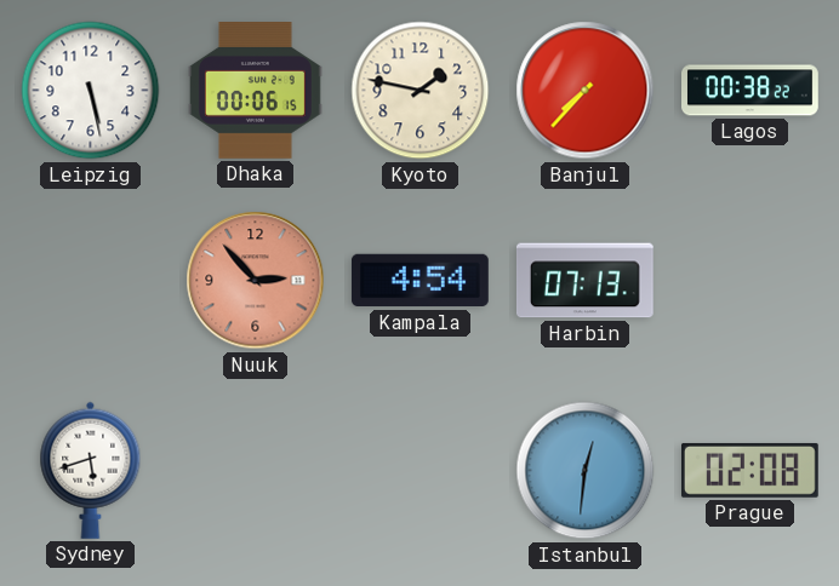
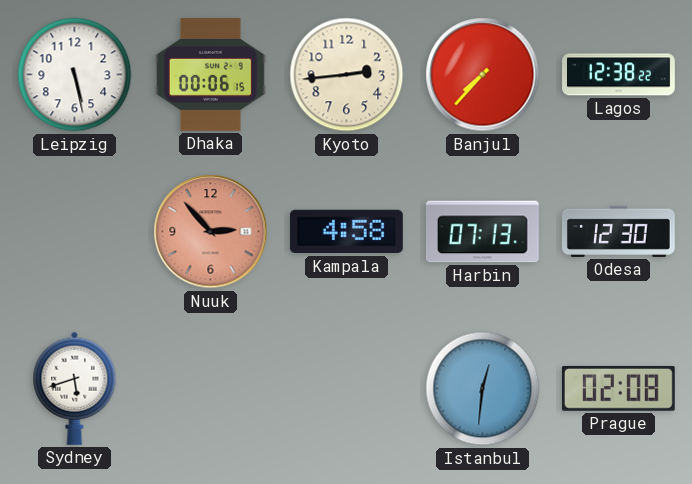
Kyoto: 1:47 -> 2:44
Lagos: 00:38 -> 12:38
Kampala: 4:54 -> 4:58
Odesa: none -> 12:30
